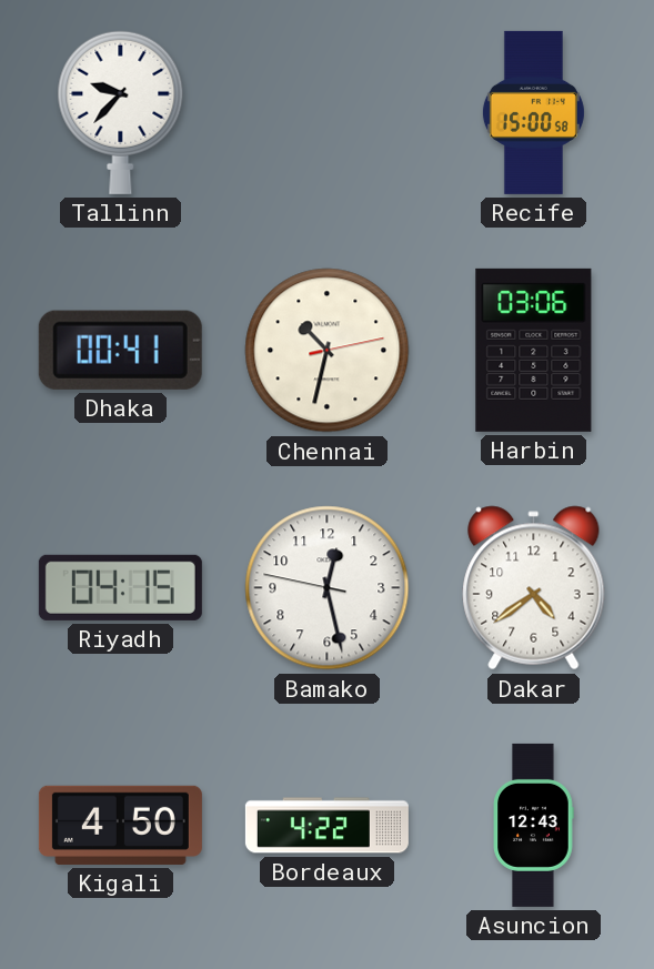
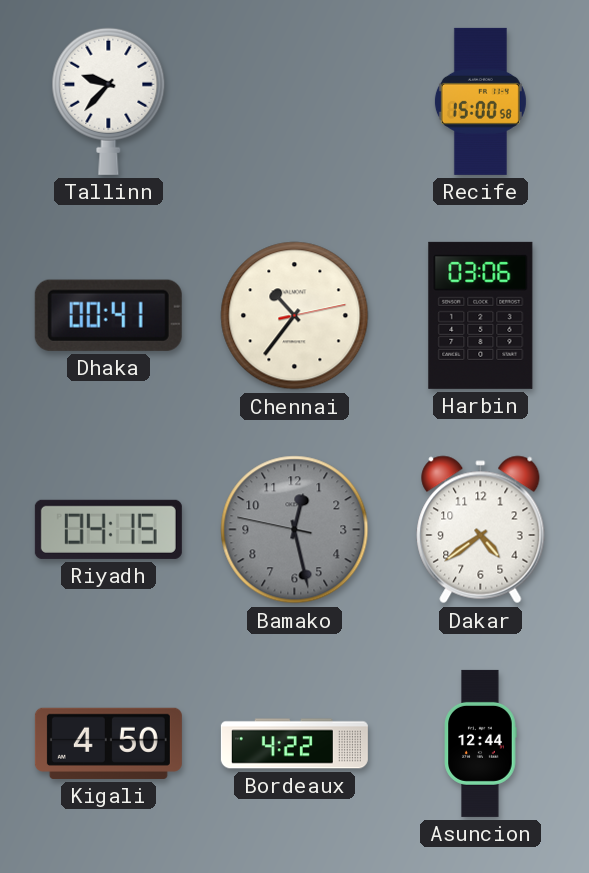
Chennai: 10:32 -> 10:36
Bamako dial: white -> grey
Asuncion: 12:43 -> 12:44
